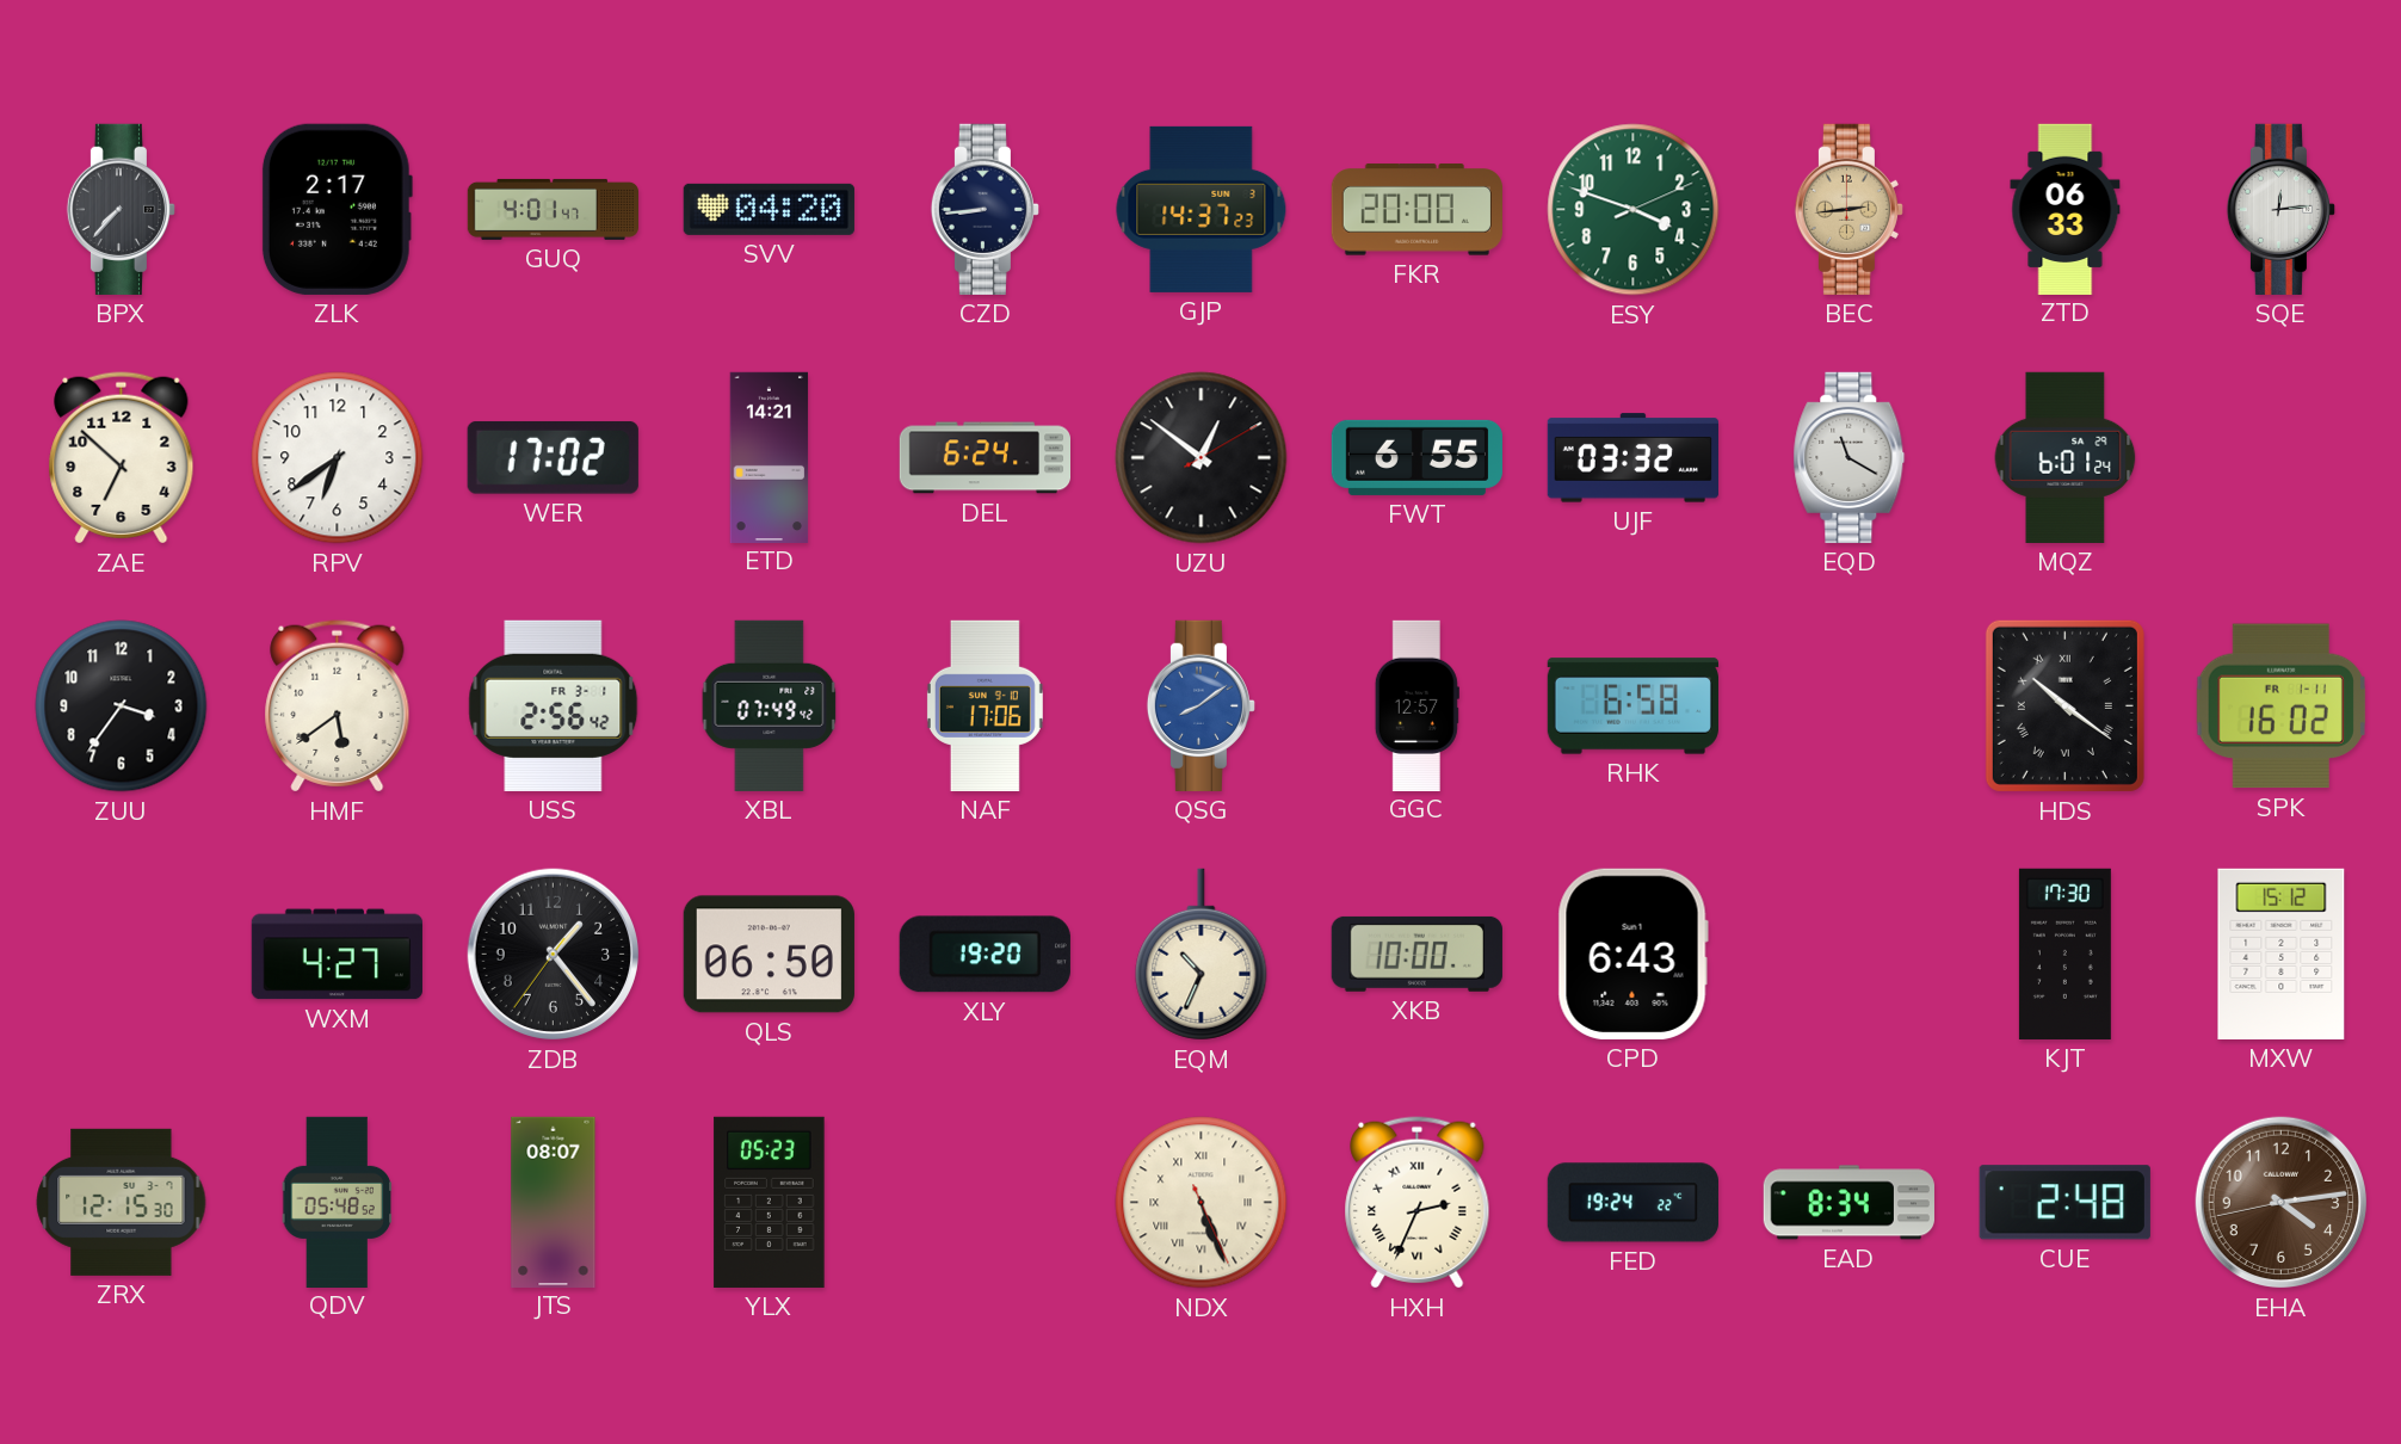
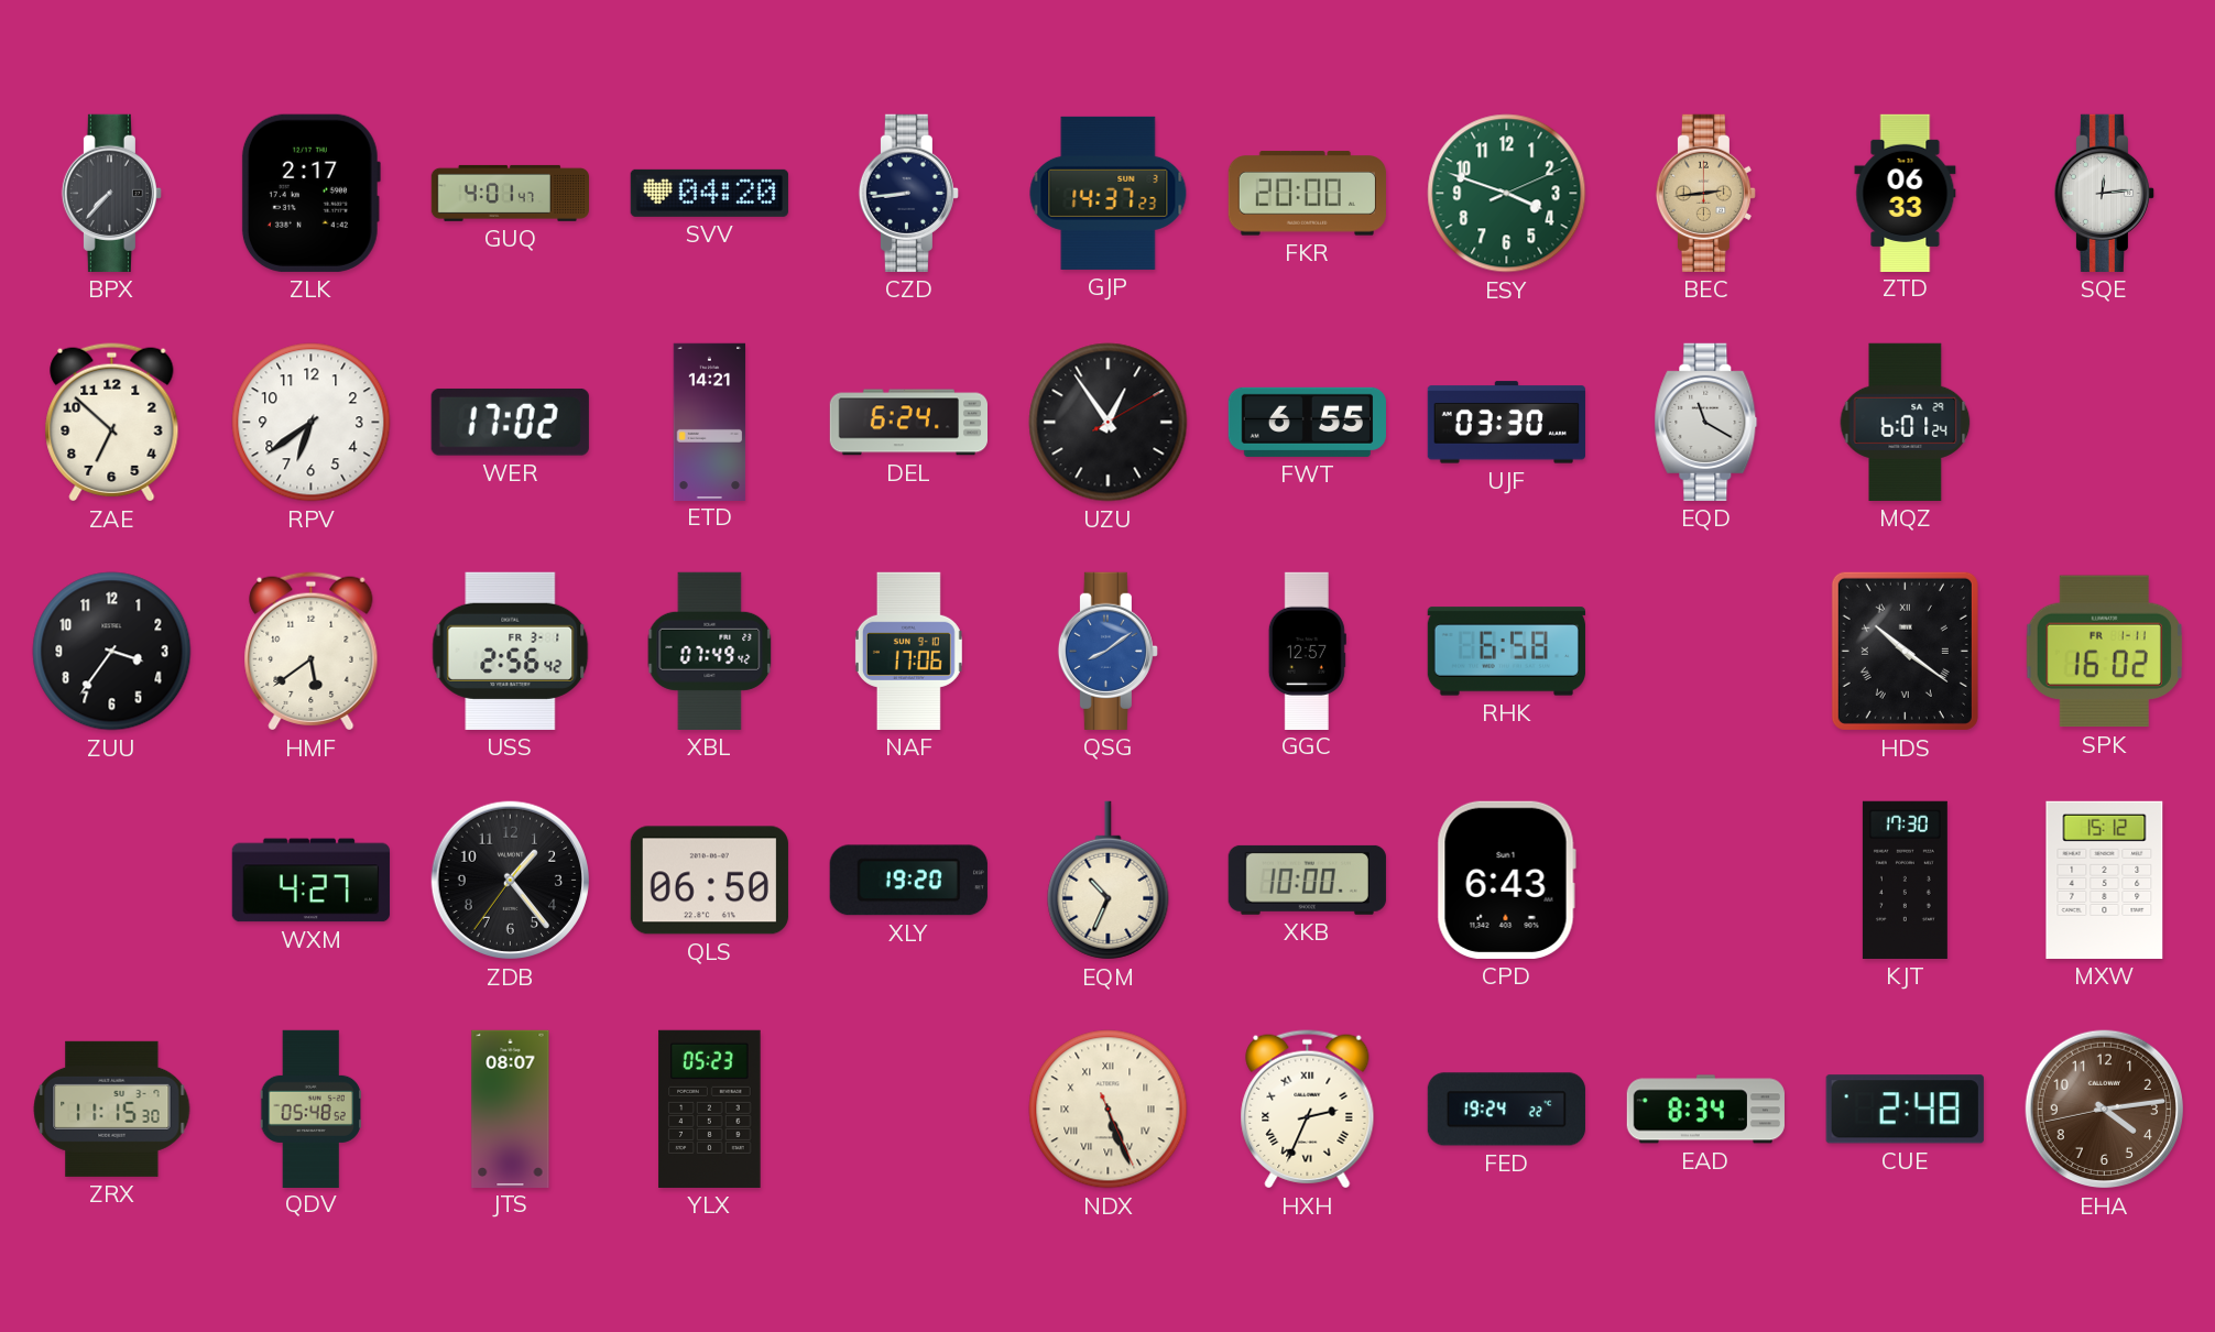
UZU: 12:51 -> 12:54
UJF: 03:32 -> 03:30
ZRX: 12:15 -> 11:15
